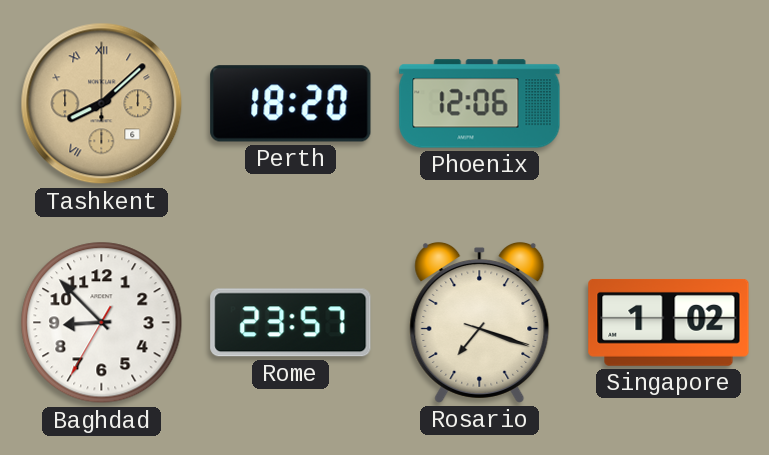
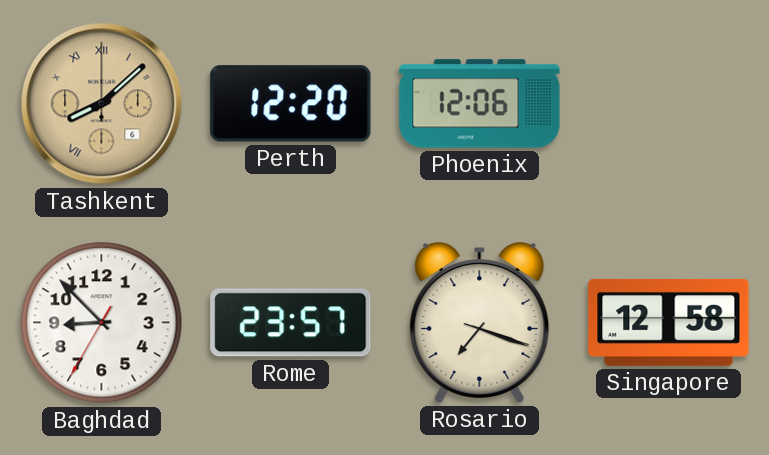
Perth: 18:20 -> 12:20
Singapore: 1:02 -> 12:58
